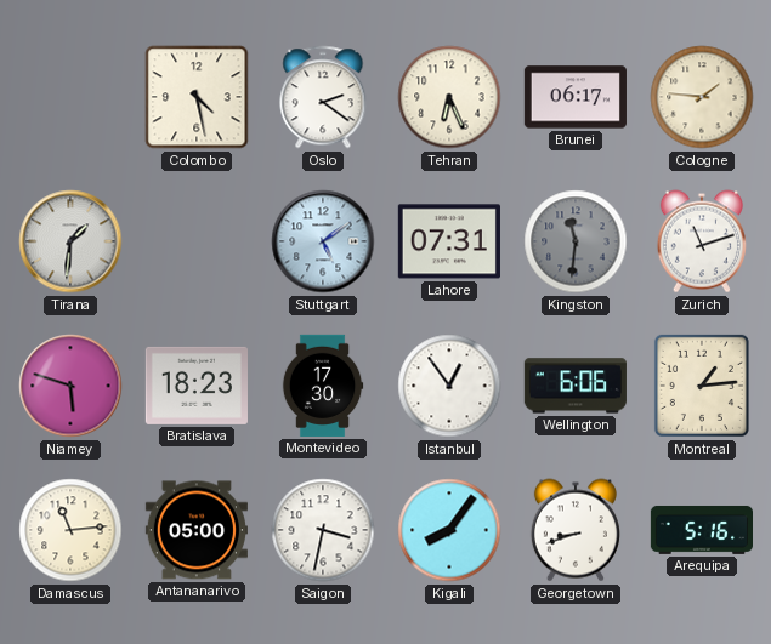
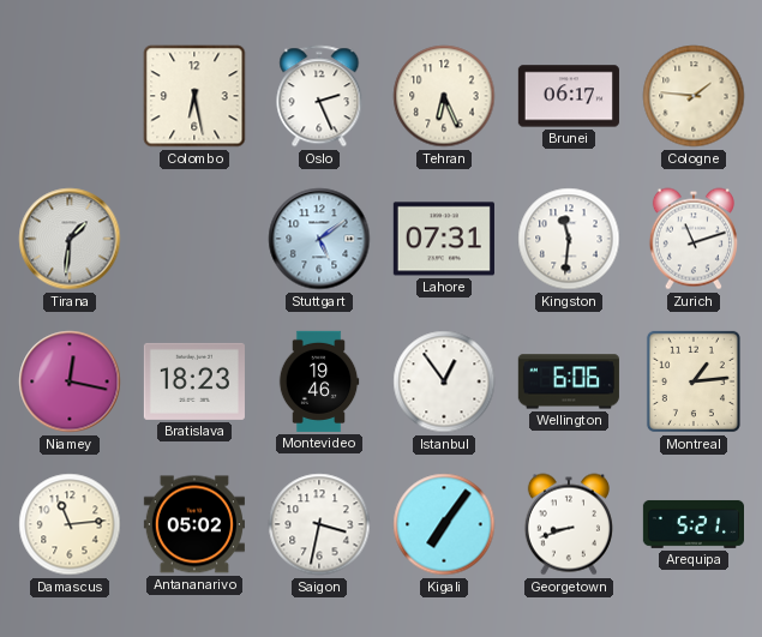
Colombo: 4:28 -> 6:28
Oslo: 2:21 -> 2:26
Kingston dial: grey -> white
Niamey: 5:48 -> 12:17
Montevideo: 17:30 -> 19:46
Antananarivo: 05:00 -> 05:02
Kigali: 8:06 -> 7:06
Arequipa: 5:16 -> 5:21
